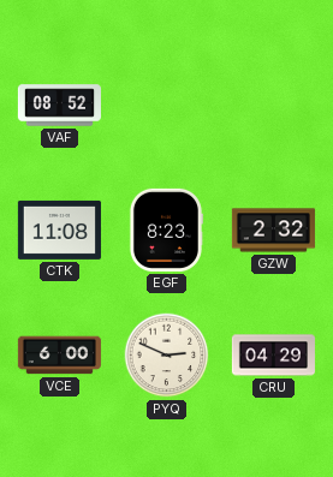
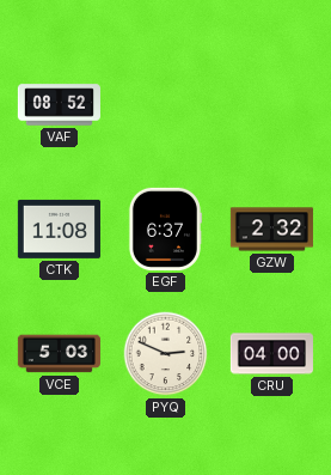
EGF: 8:23 -> 6:37
VCE: 6:00 -> 5:03
CRU: 04:29 -> 04:00
